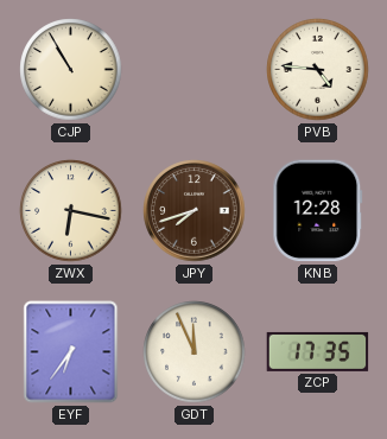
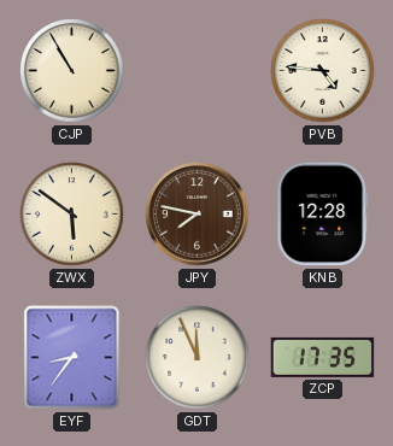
ZWX: 6:17 -> 5:51
JPY: 7:42 -> 7:47
EYF: 6:36 -> 8:36
